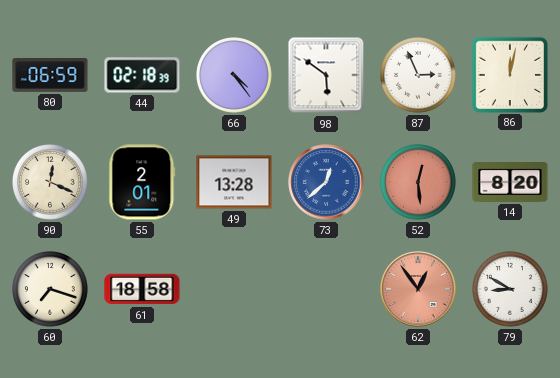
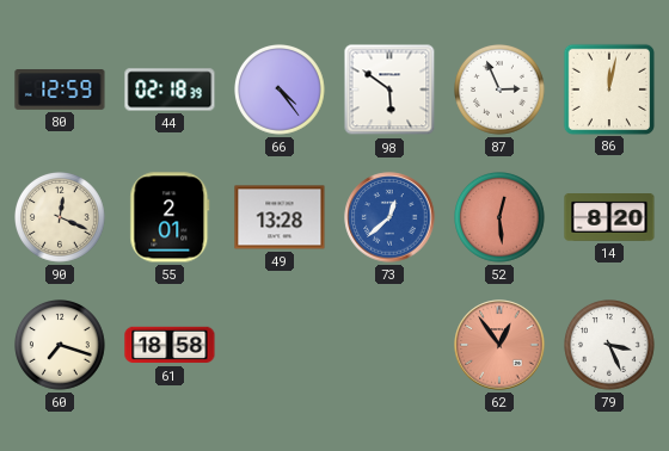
80: 06:59 -> 12:59
79: 8:50 -> 3:26
